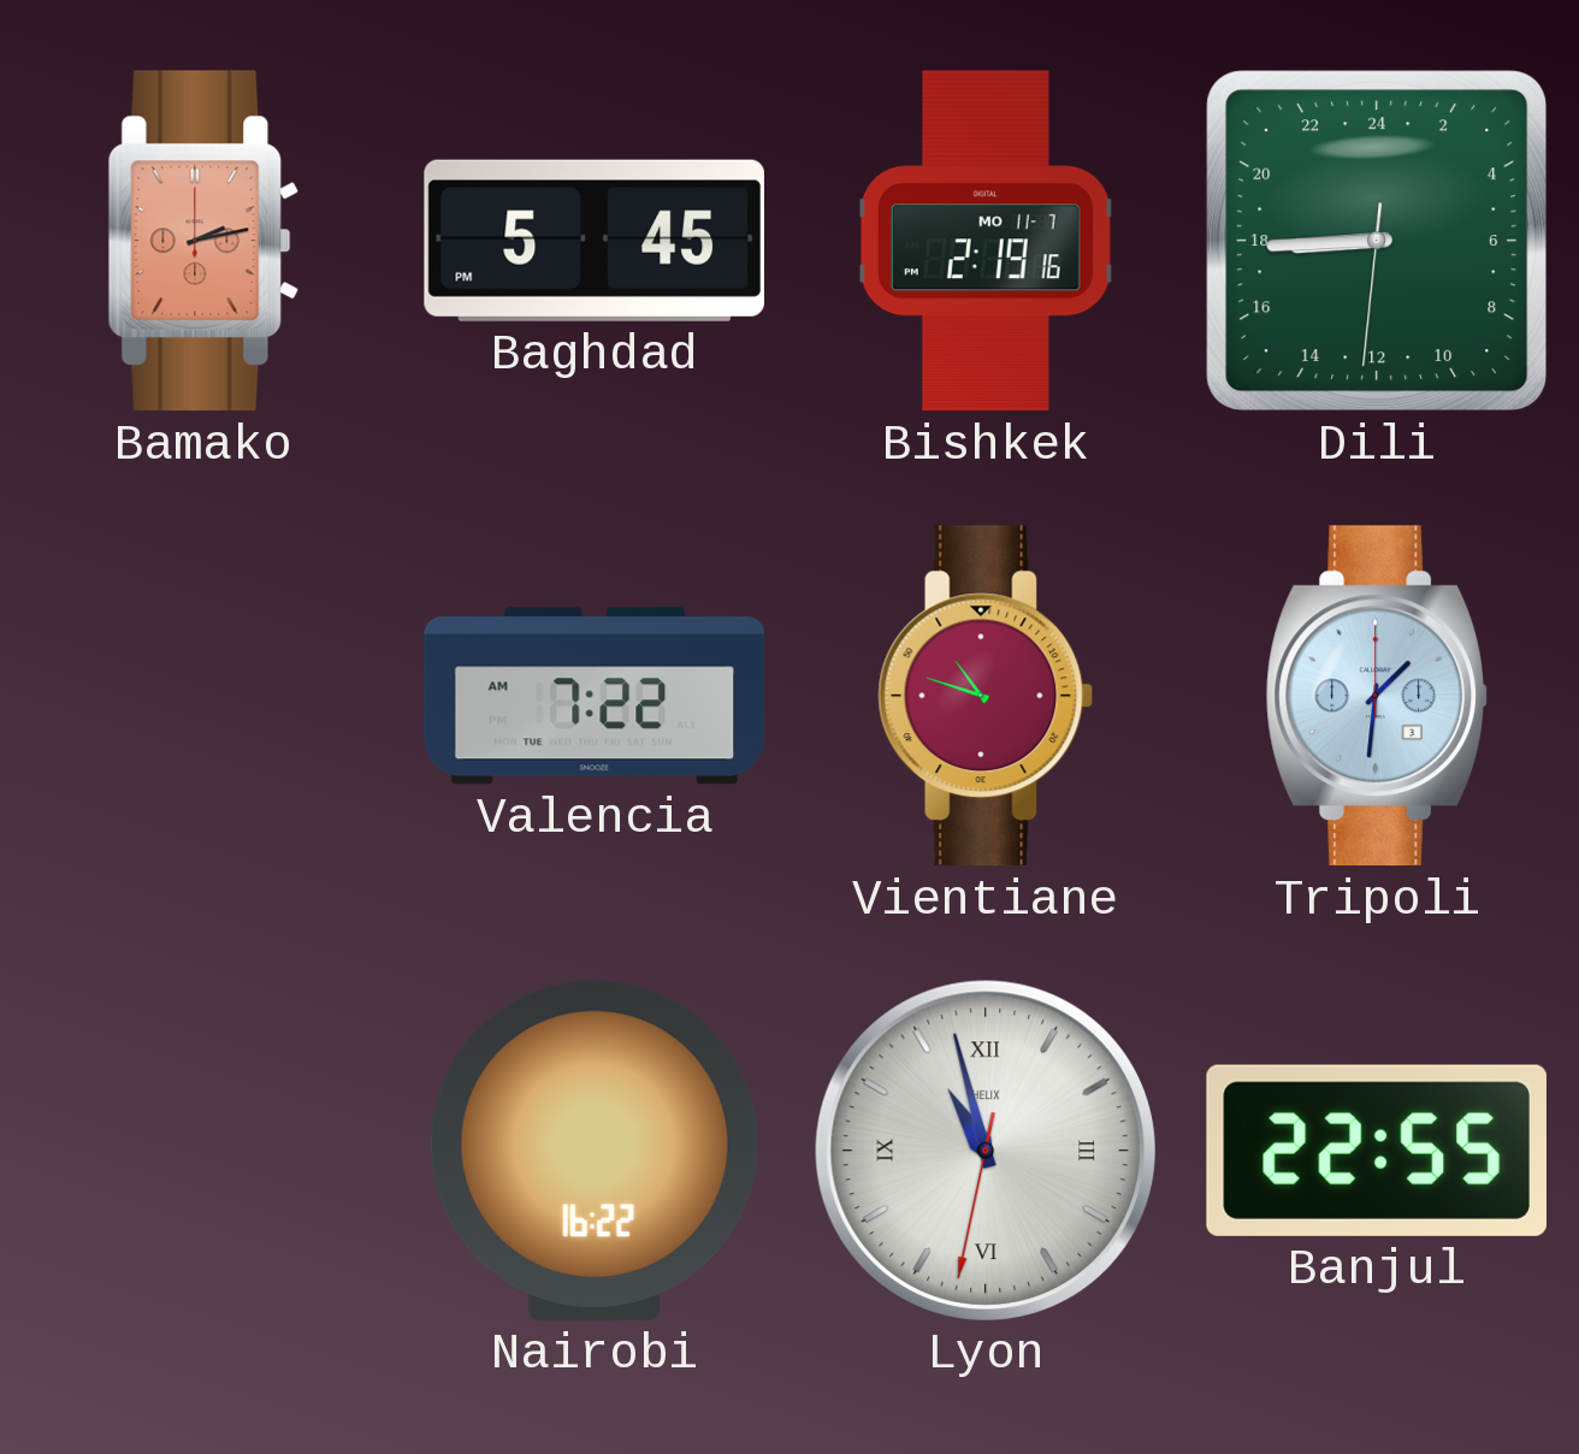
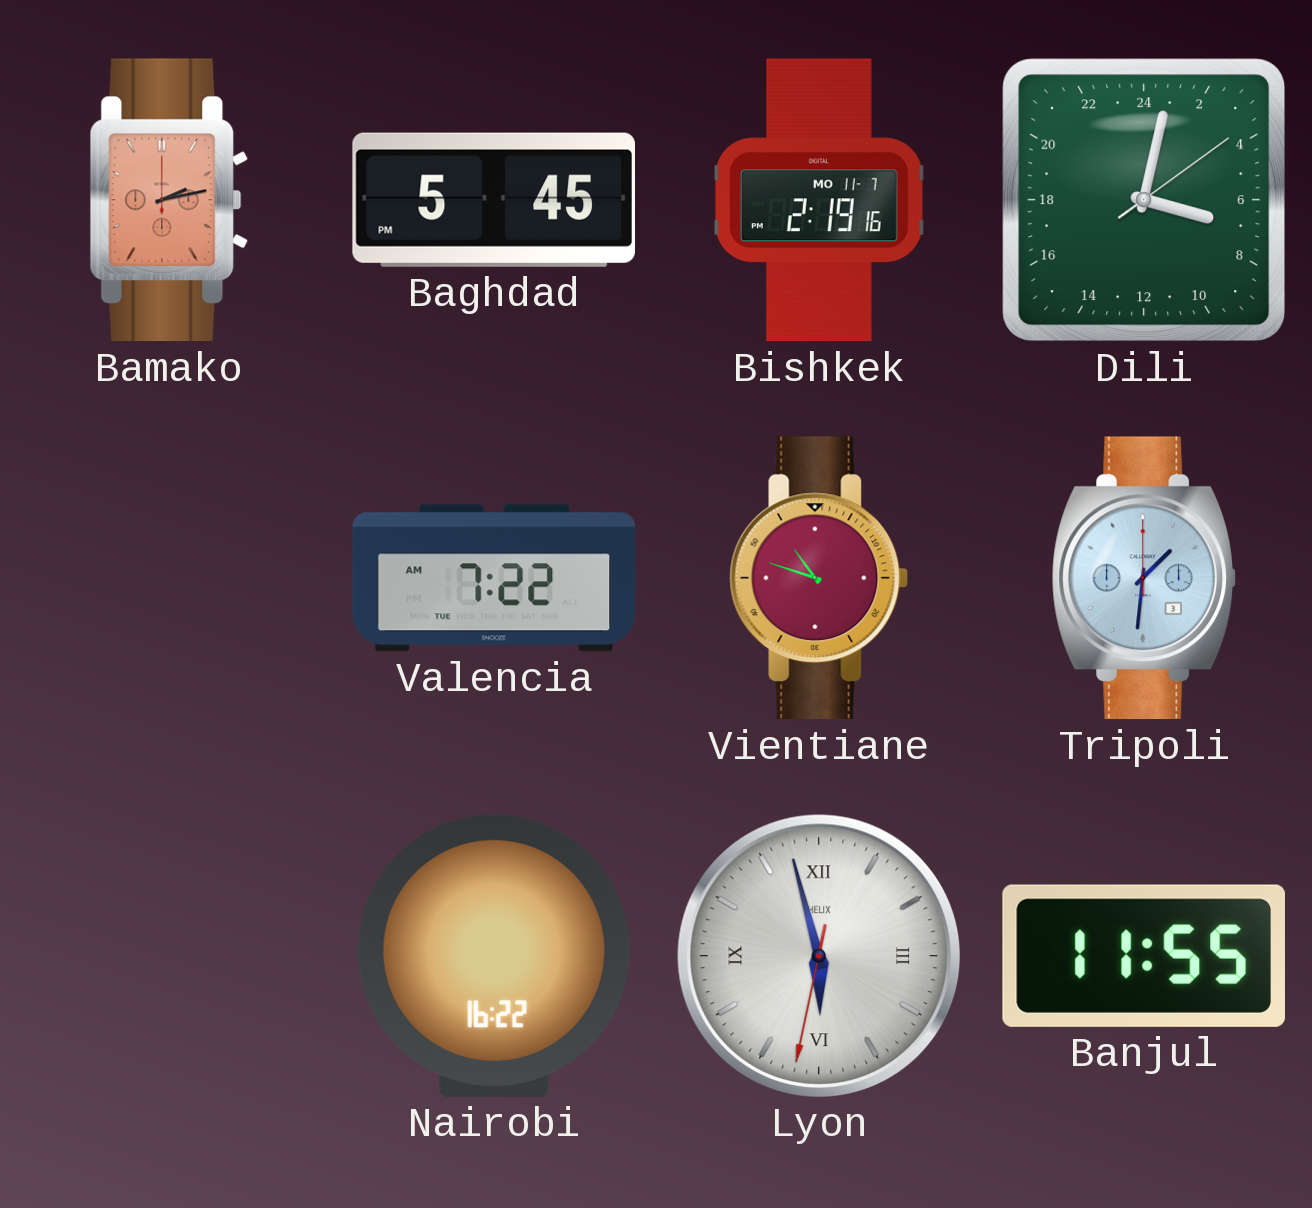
Dili: 17:44 -> 7:02
Lyon: 10:57 -> 5:57
Banjul: 22:55 -> 11:55
